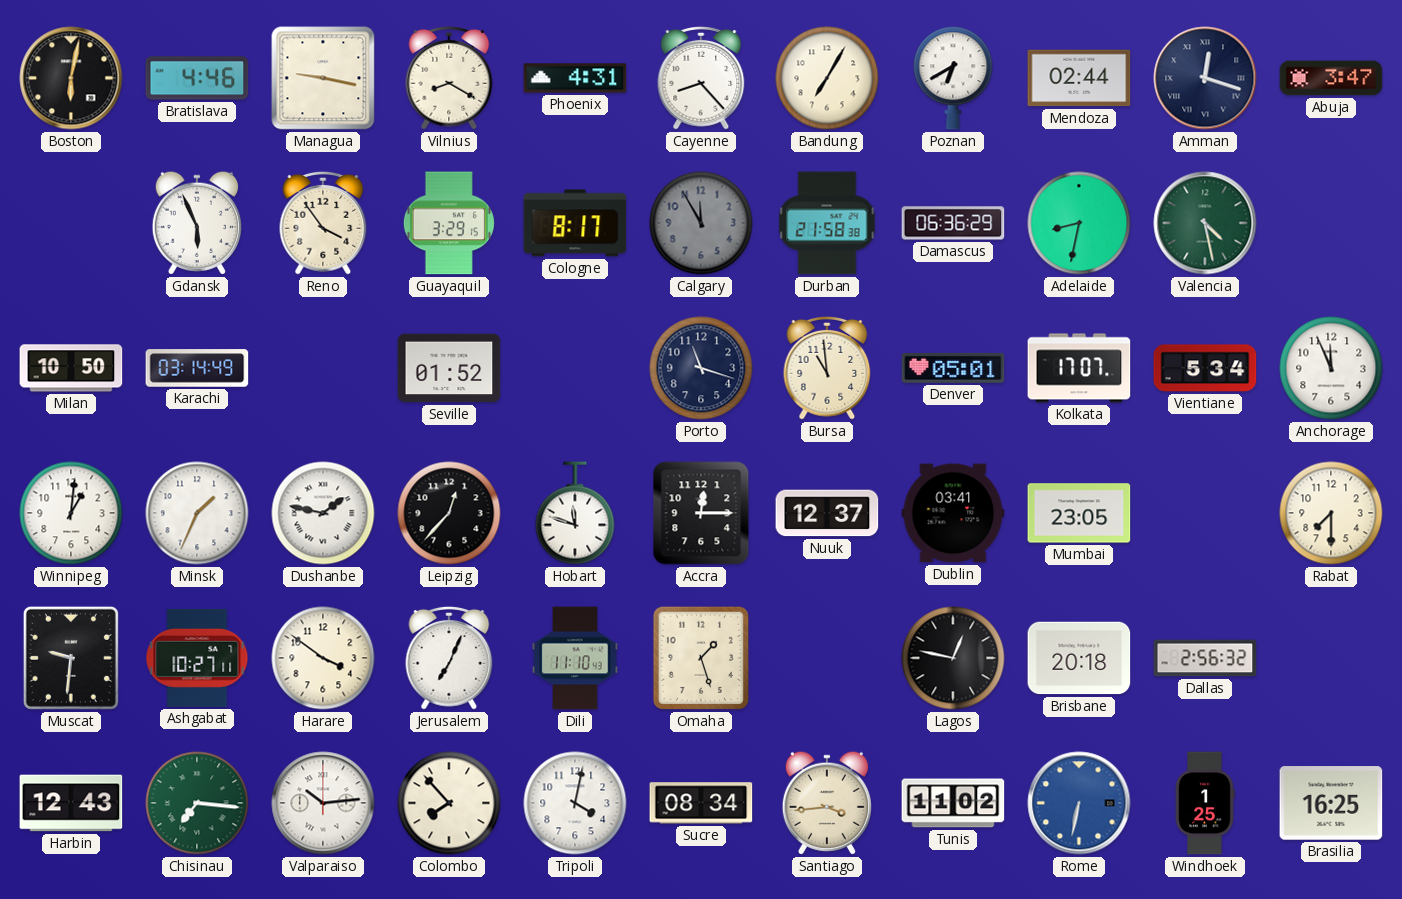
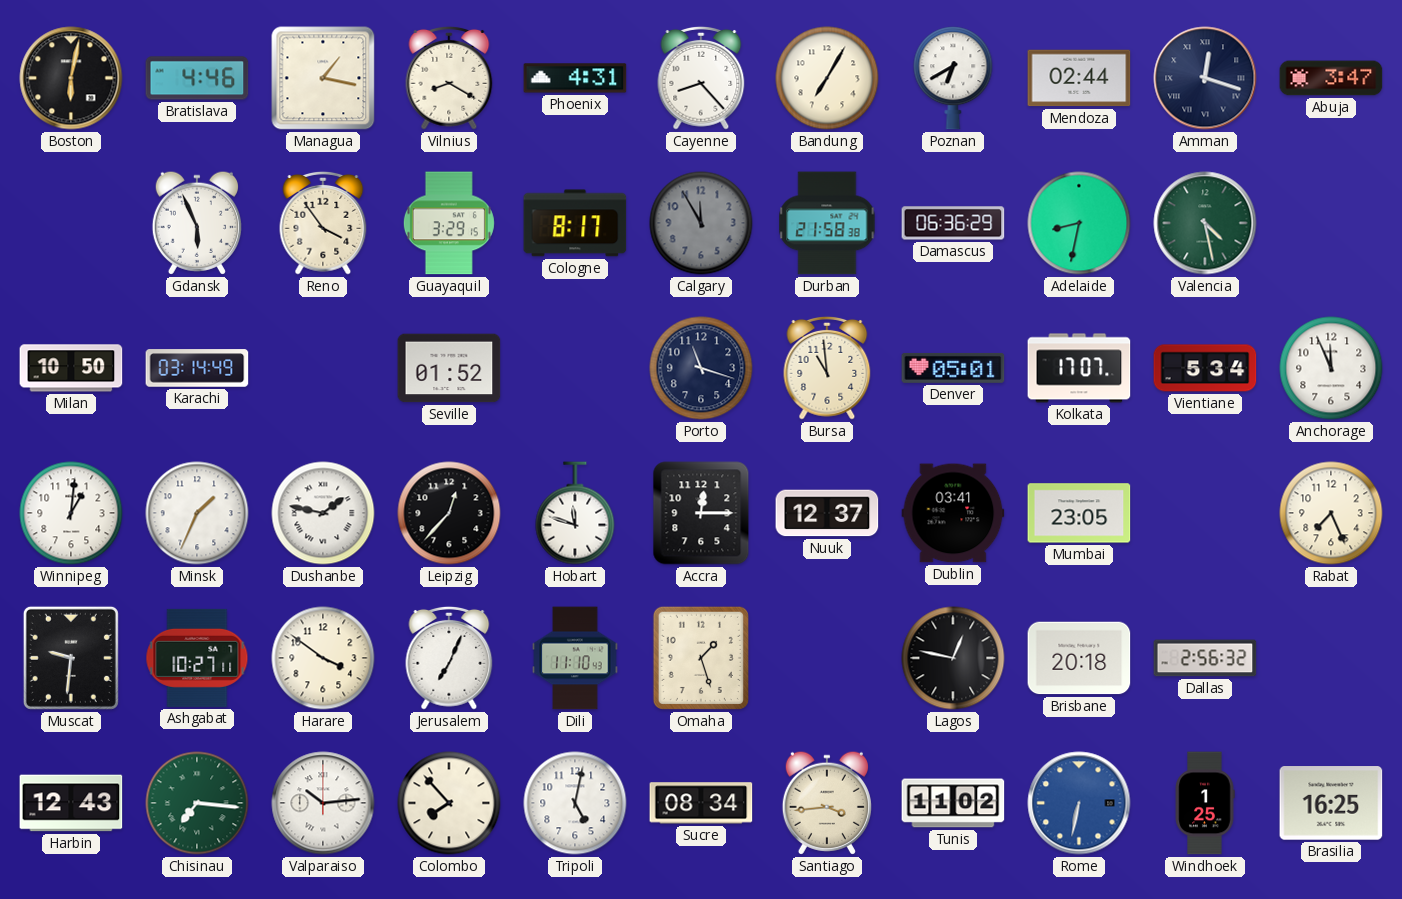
Managua: 9:17 -> 1:17
Rabat: 7:30 -> 7:26
Tripoli: 4:02 -> 5:02
